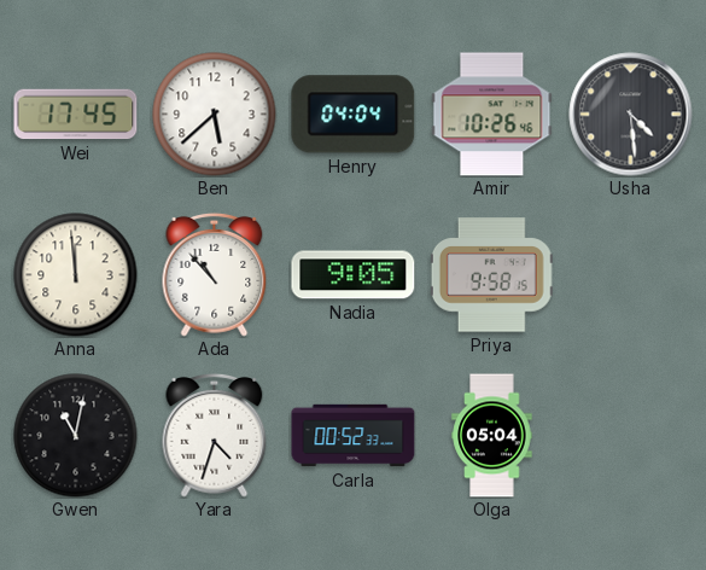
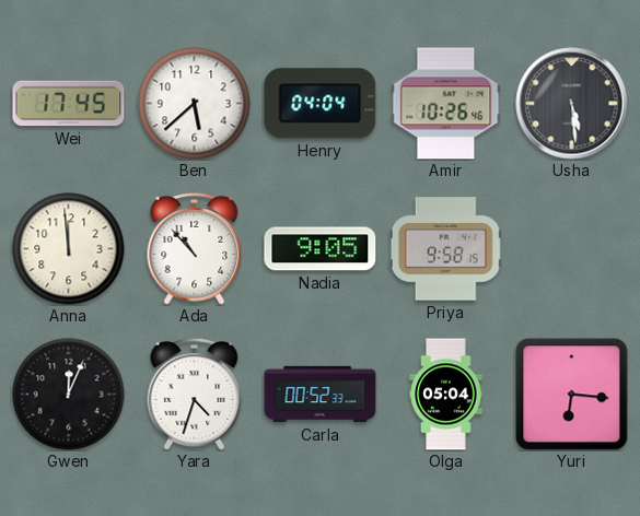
Usha: 4:29 -> 5:29
Gwen: 11:02 -> 12:04
Yuri: none -> 6:16
